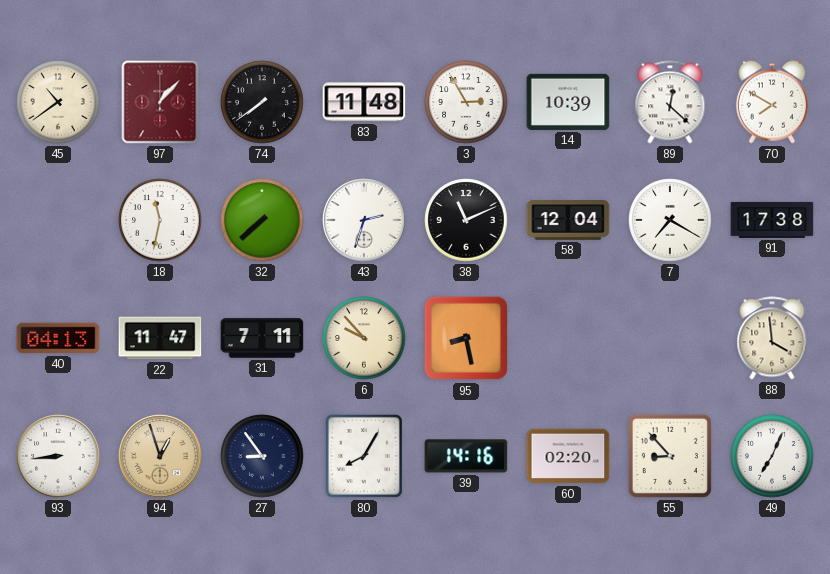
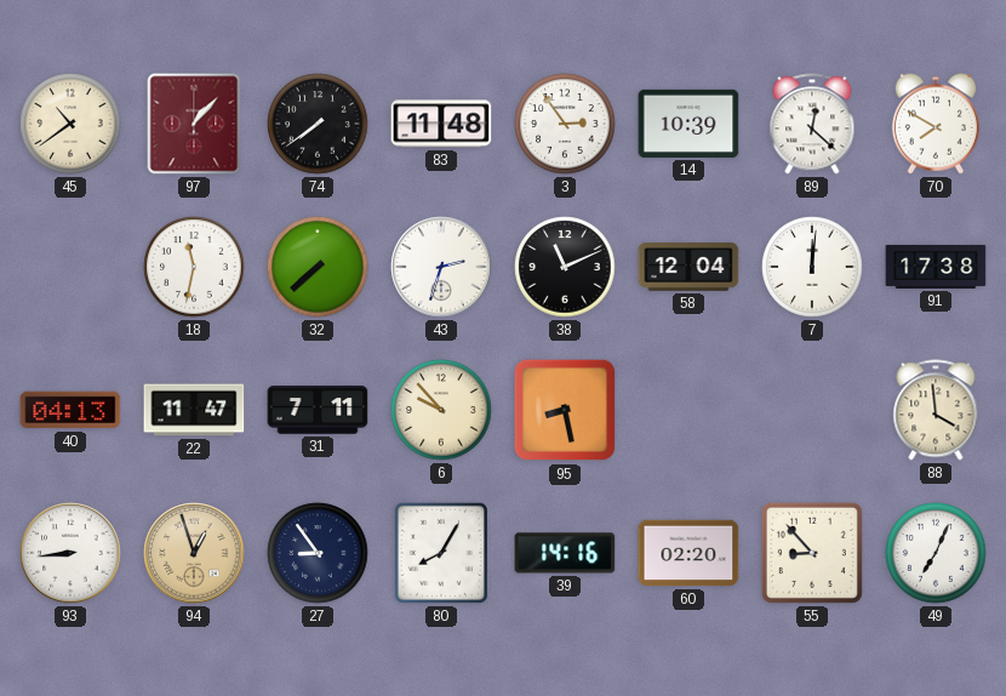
3: 2:55 -> 2:54
7: 7:20 -> 12:01
